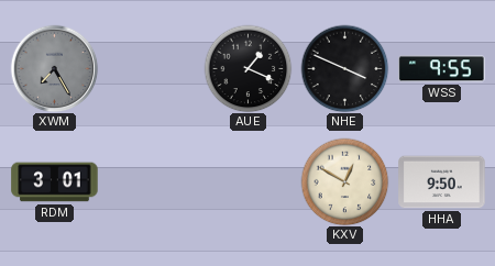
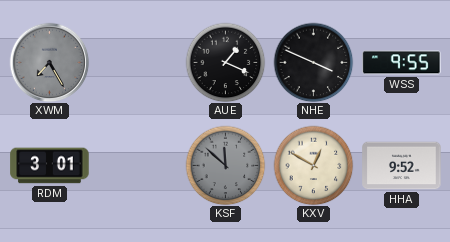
KSF: none -> 11:52
HHA: 9:50 -> 9:52
